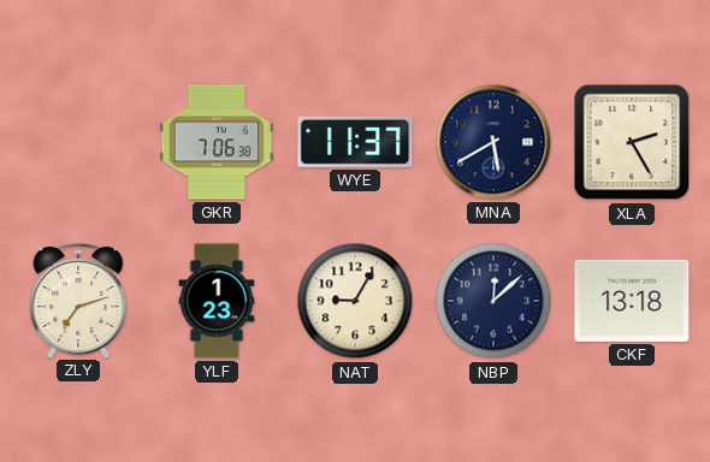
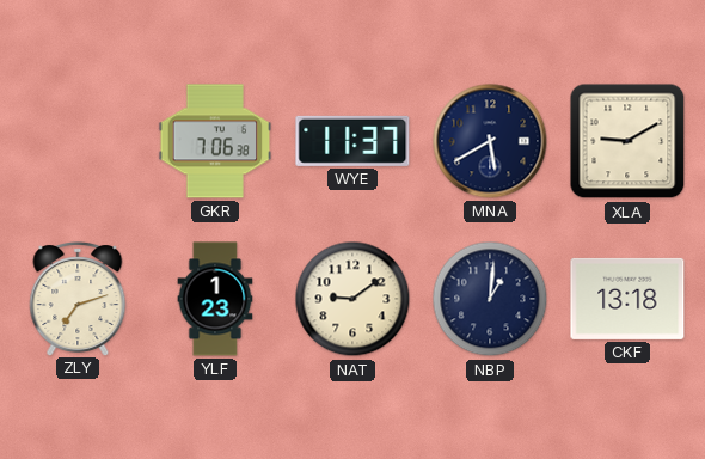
XLA: 2:25 -> 9:10
NAT: 9:05 -> 9:09
NBP: 12:08 -> 1:01
